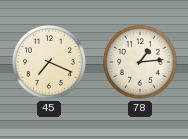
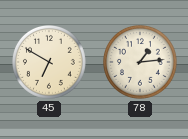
45: 7:19 -> 6:50
